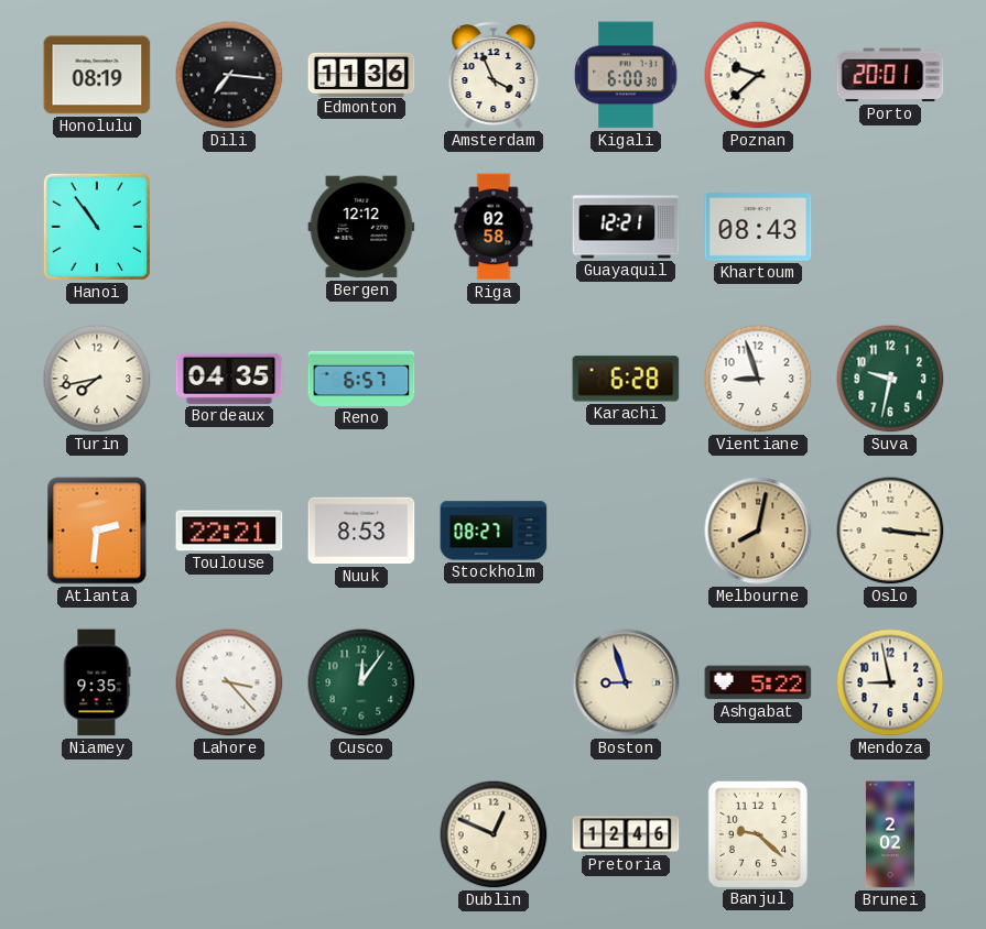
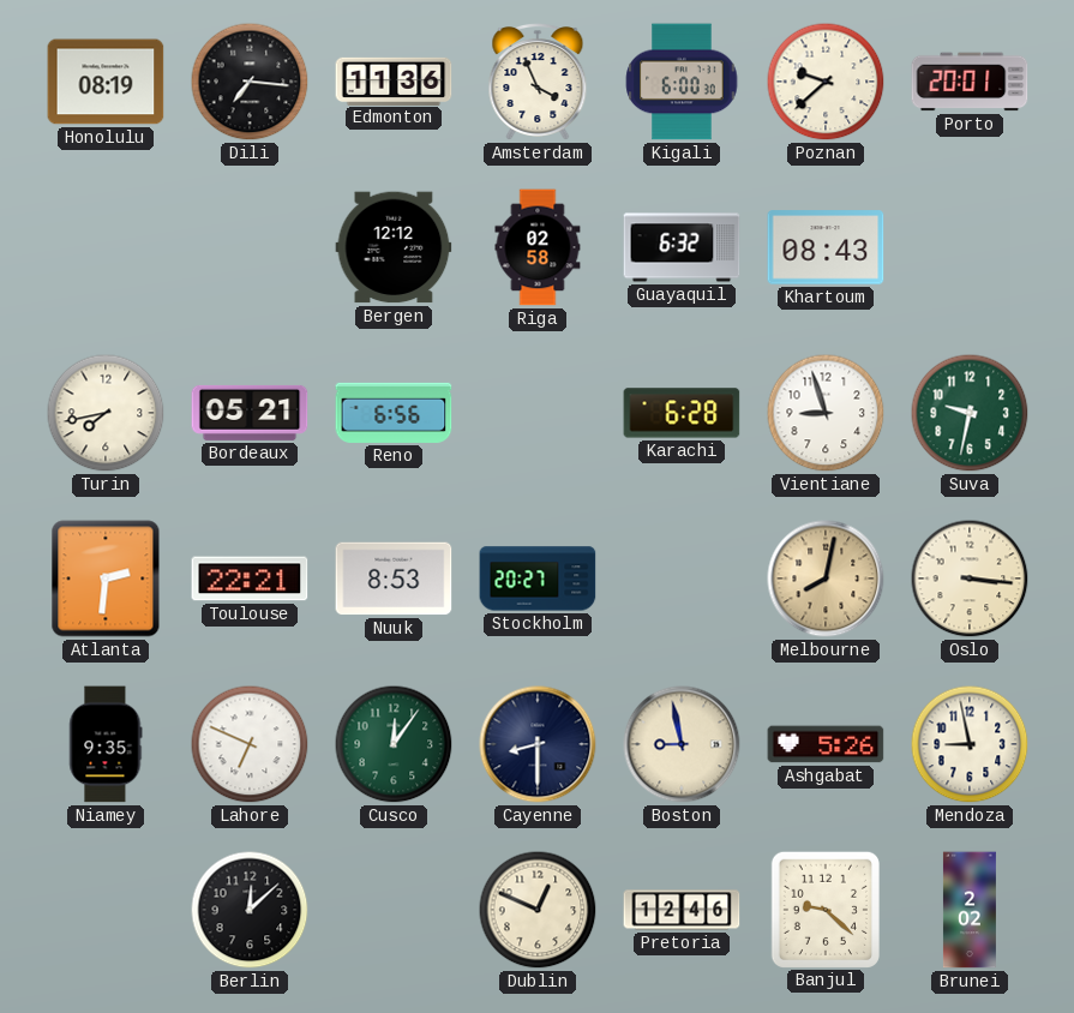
Hanoi: 10:54 -> none
Guayaquil: 12:21 -> 6:32
Bordeaux: 04:35 -> 05:21
Reno: 6:57 -> 6:56
Stockholm: 08:27 -> 20:27
Lahore: 3:23 -> 6:49
Cayenne: none -> 8:30
Boston: 8:57 -> 8:58
Ashgabat: 5:22 -> 5:26
Berlin: none -> 12:08
